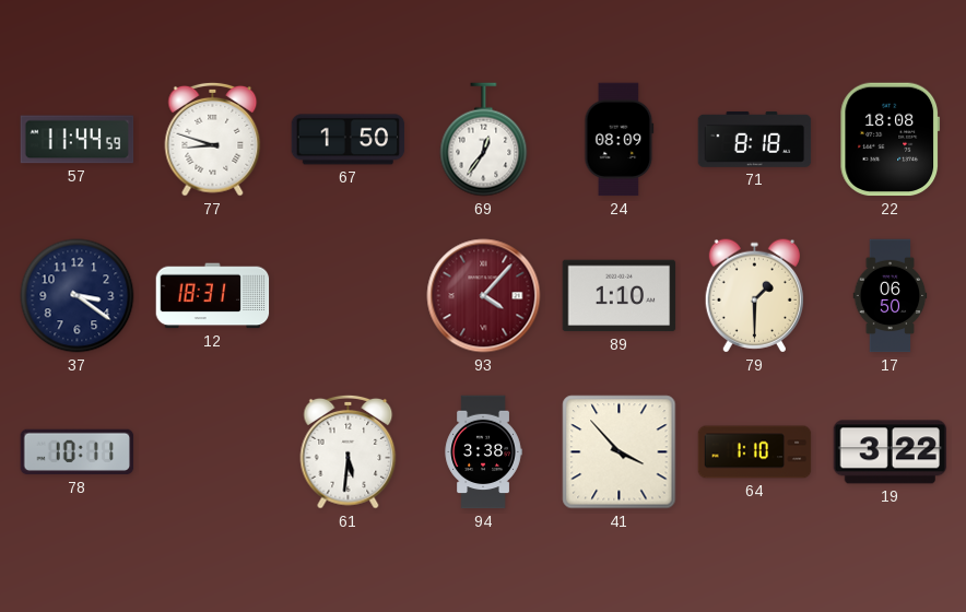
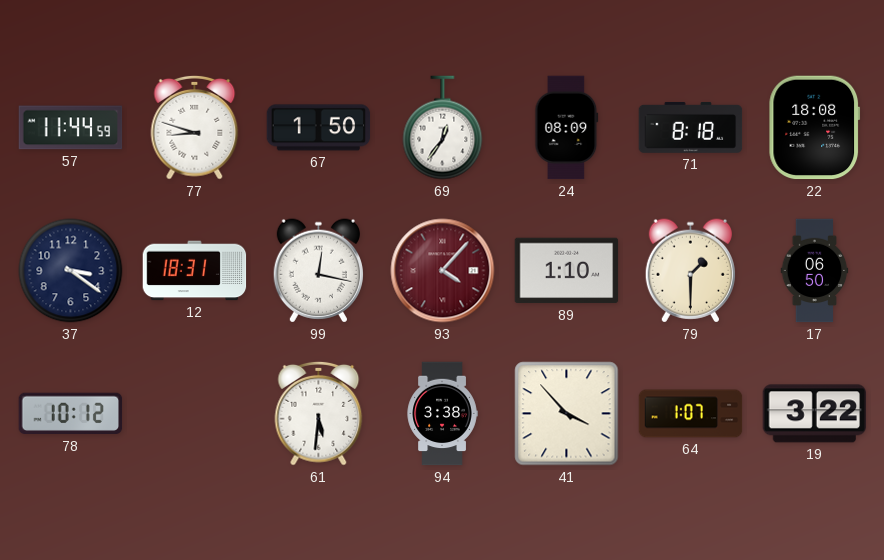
99: none -> 12:17
78: 10:11 -> 10:12
64: 1:10 -> 1:07
